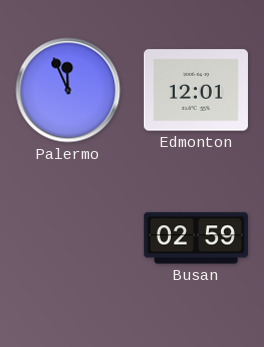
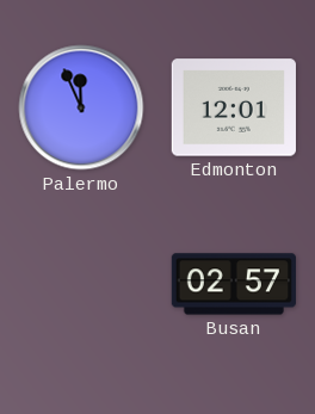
Busan: 02:59 -> 02:57
